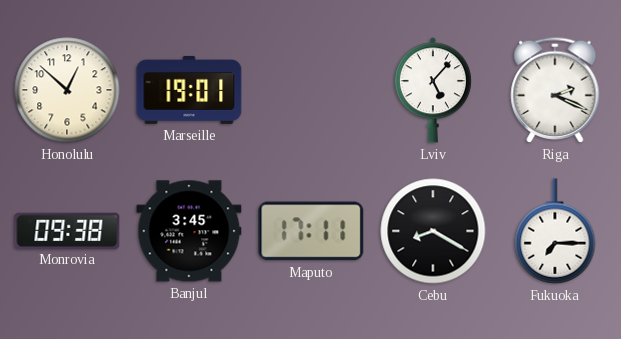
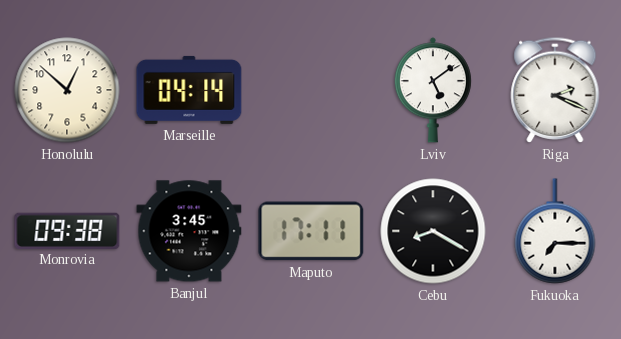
Marseille: 19:01 -> 04:14
Lviv: 5:07 -> 5:09
